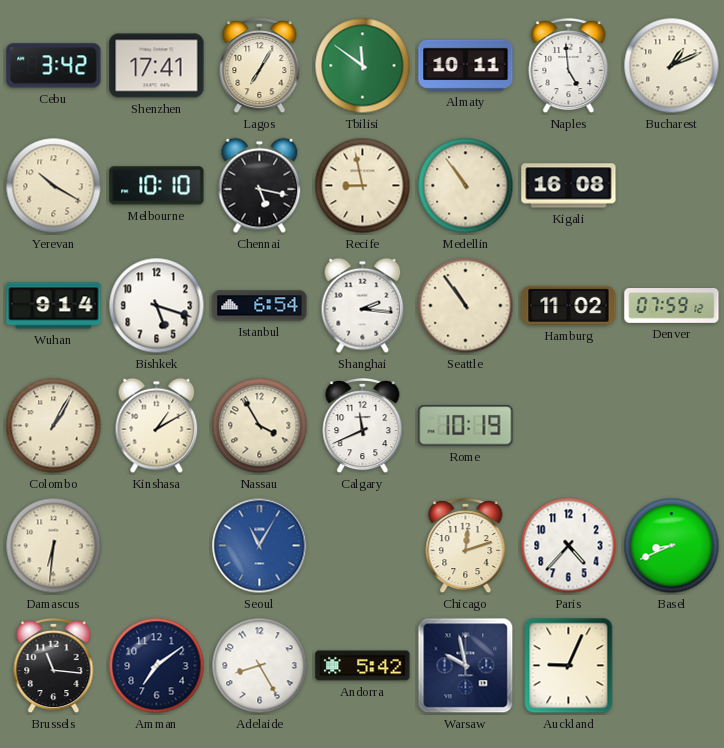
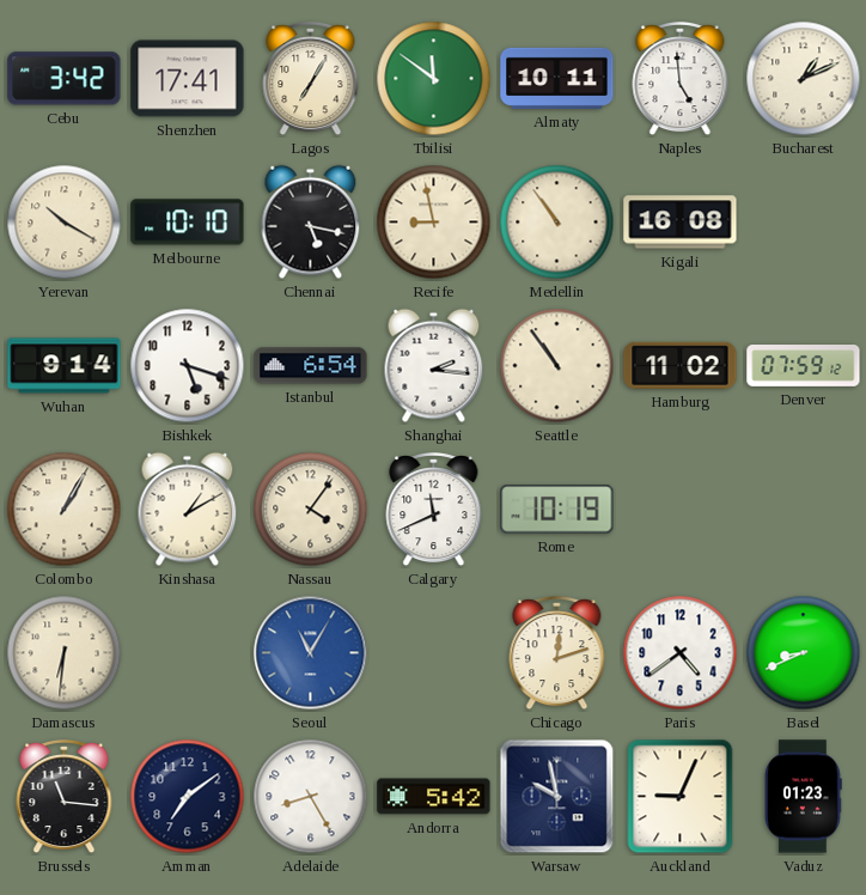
Nassau: 3:55 -> 4:06
Paris: 4:37 -> 4:39
Vaduz: none -> 01:23
